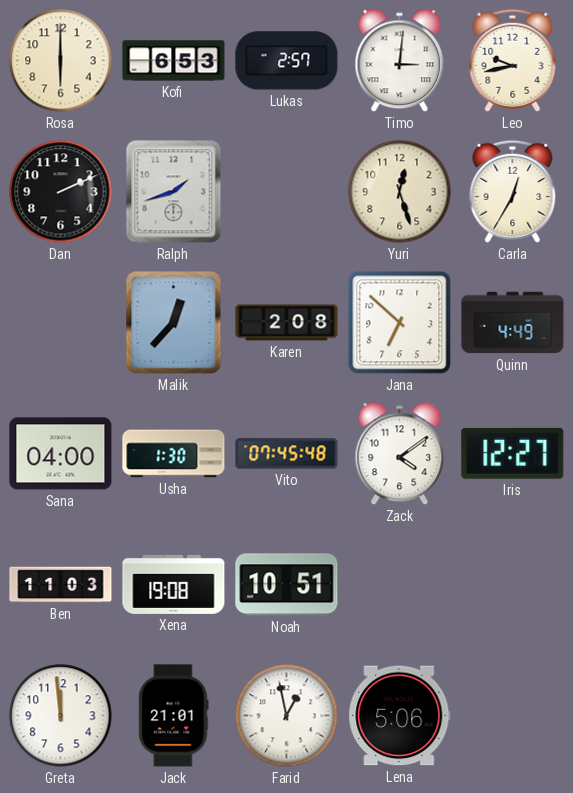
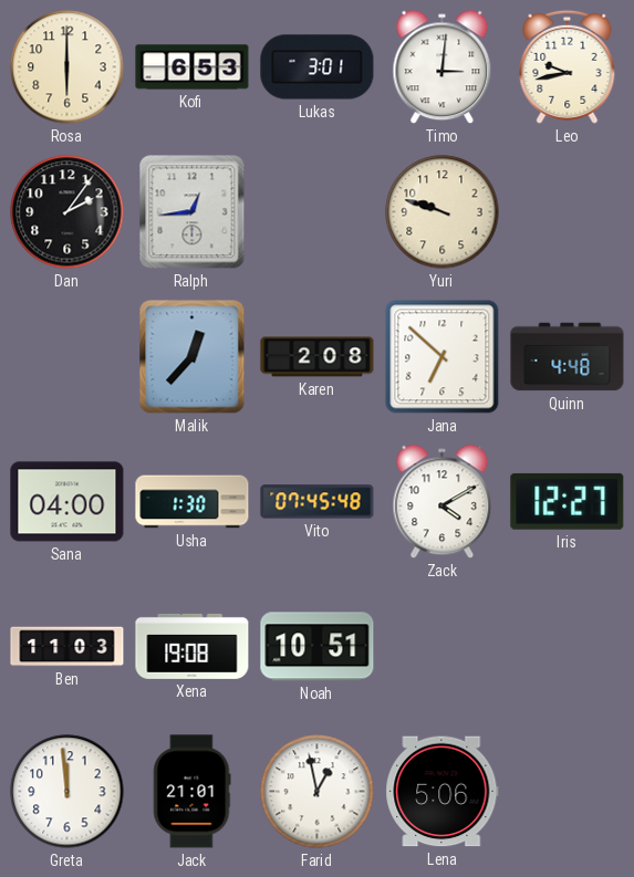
Lukas: 2:57 -> 3:01
Dan: 2:11 -> 2:06
Ralph: 1:42 -> 12:44
Yuri: 12:27 -> 9:48
Carla: 12:35 -> none
Quinn: 4:49 -> 4:48
Zack: 4:09 -> 4:10
